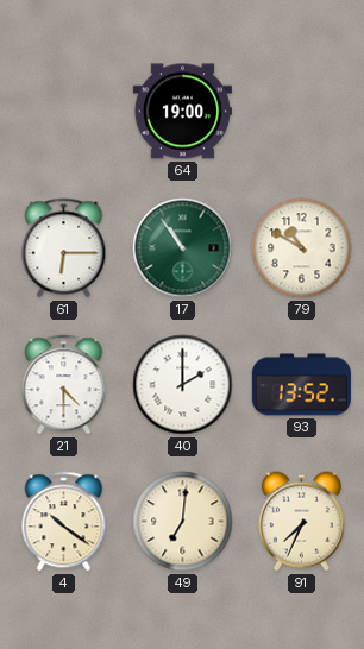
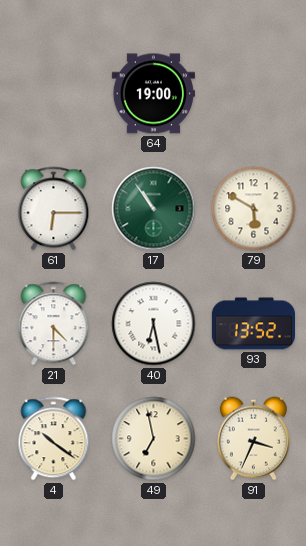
79: 10:50 -> 5:50
40: 2:00 -> 6:28
49: 7:01 -> 6:58
91: 7:34 -> 3:34
